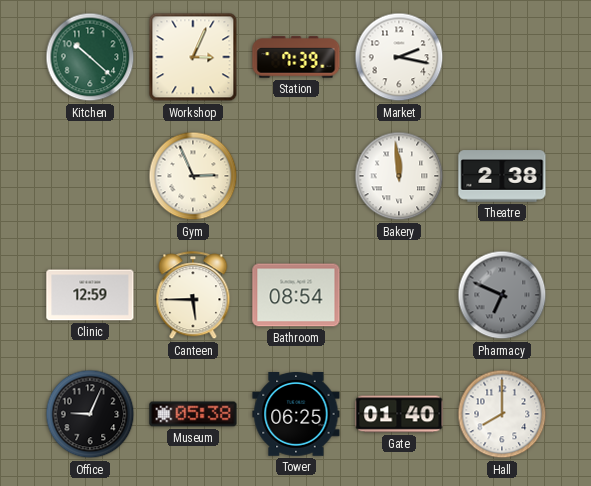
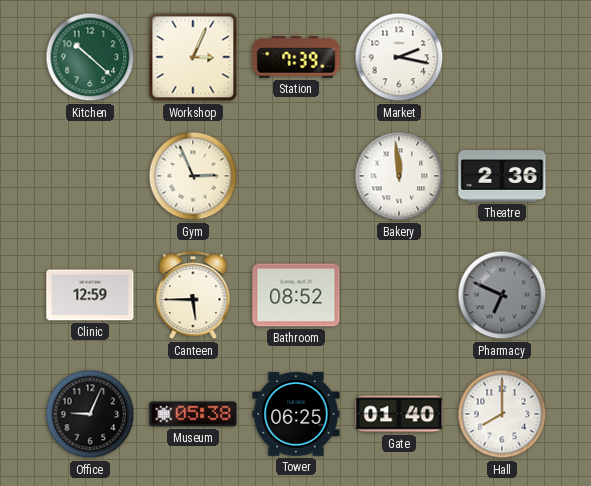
Theatre: 2:38 -> 2:36
Bathroom: 08:54 -> 08:52
